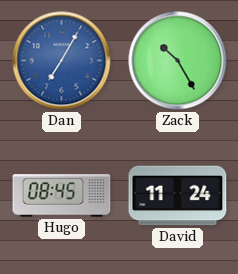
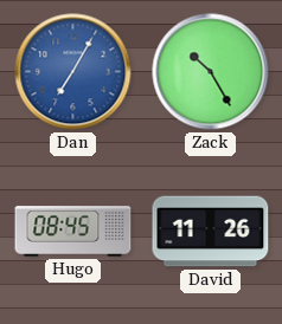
David: 11:24 -> 11:26
